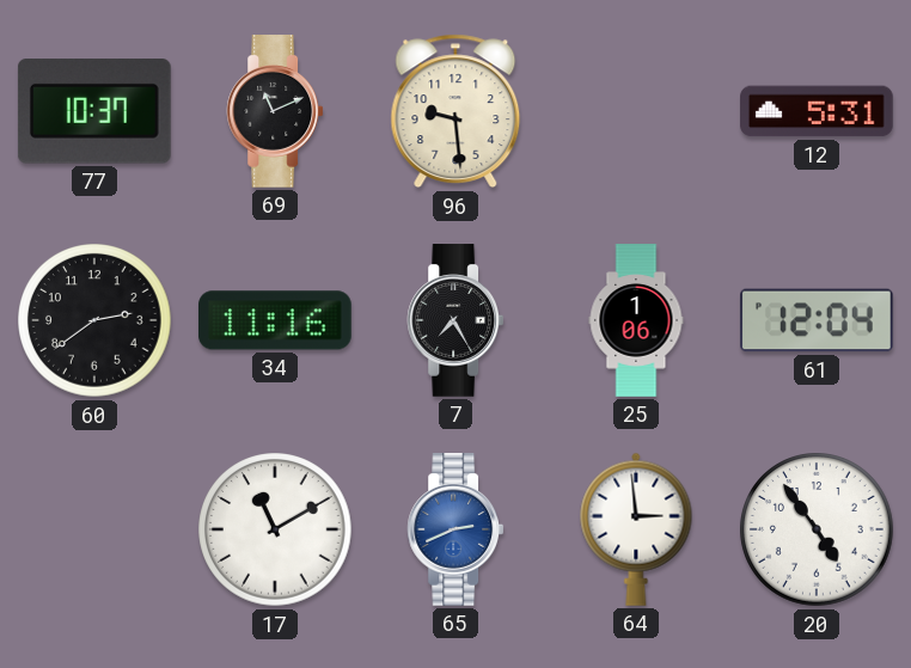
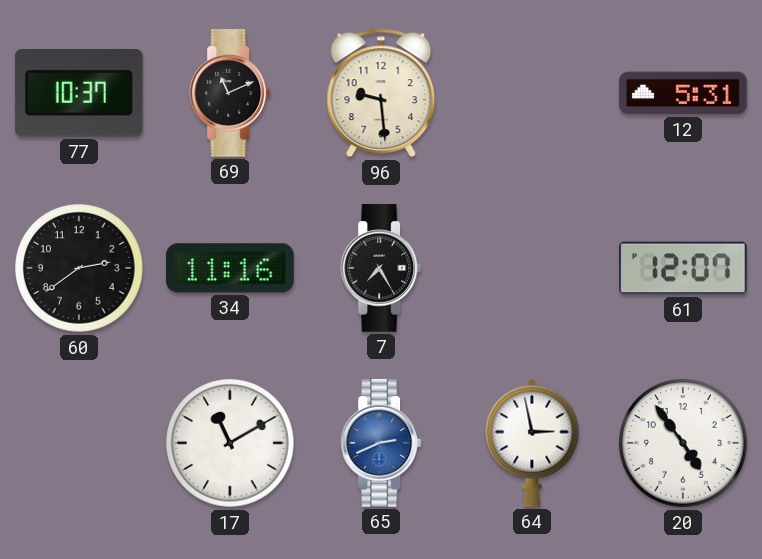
25: 1:06 -> none
61: 12:04 -> 12:07
64: 2:59 -> 2:58
